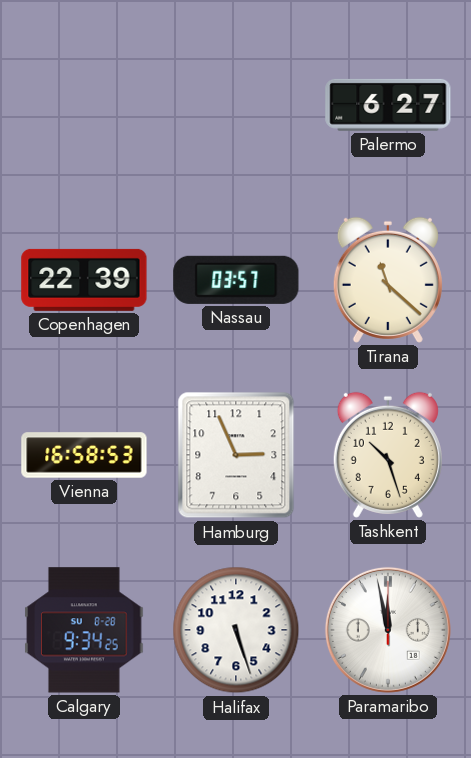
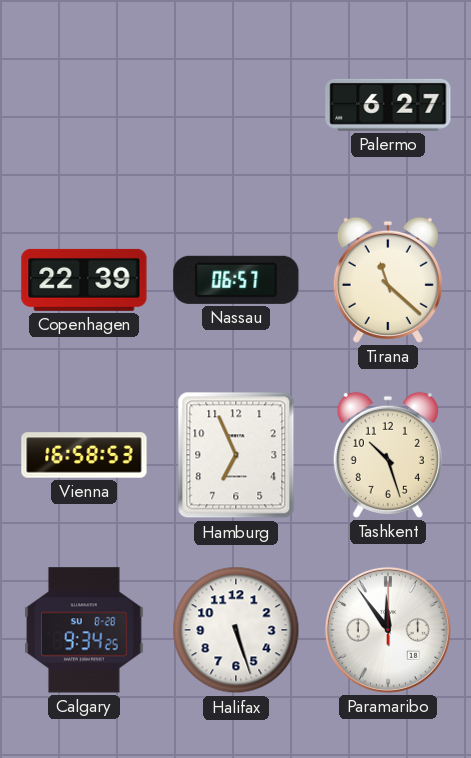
Nassau: 03:57 -> 06:57
Hamburg: 2:56 -> 6:56
Paramaribo: 11:58 -> 11:54
